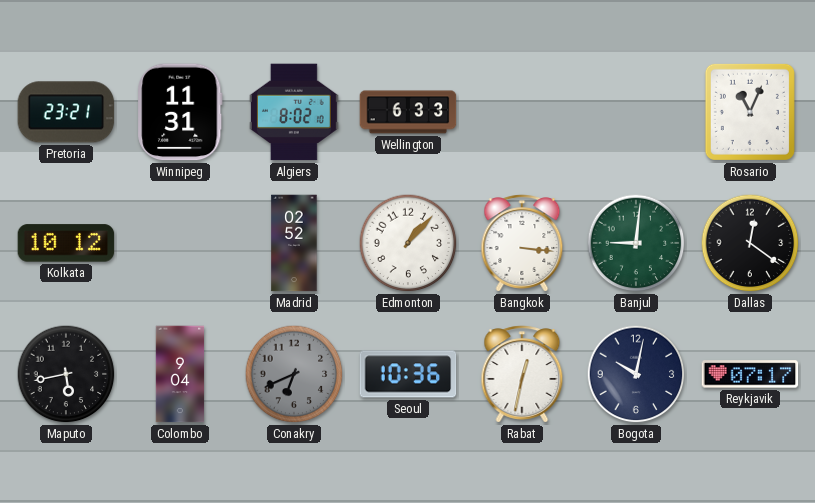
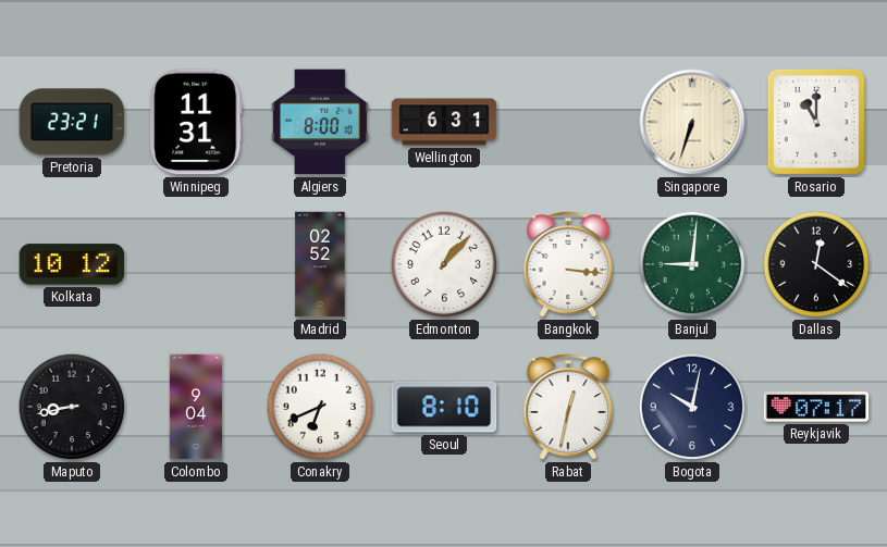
Algiers: 8:02 -> 8:00
Wellington: 6:33 -> 6:31
Singapore: none -> 6:33
Rosario: 11:04 -> 11:00
Maputo: 5:43 -> 8:43
Conakry dial: grey -> white
Seoul: 10:36 -> 8:10
